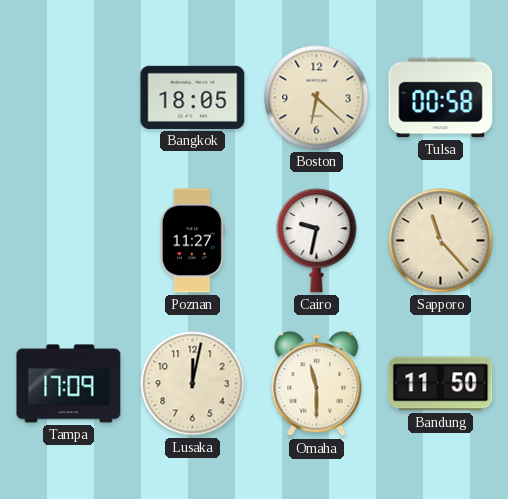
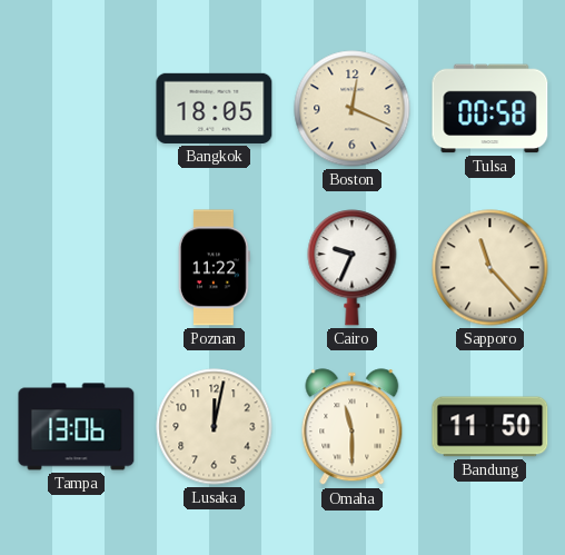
Boston: 6:22 -> 12:19
Poznan: 11:27 -> 11:22
Cairo: 9:32 -> 9:34
Tampa: 17:09 -> 13:06
